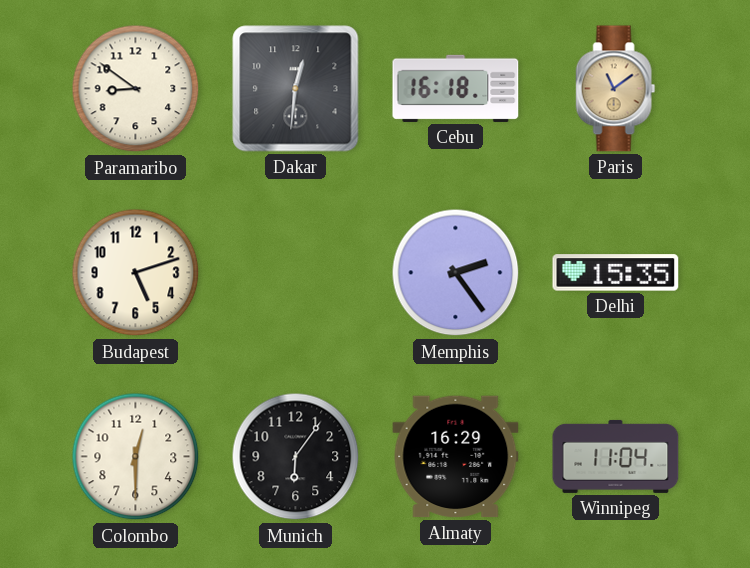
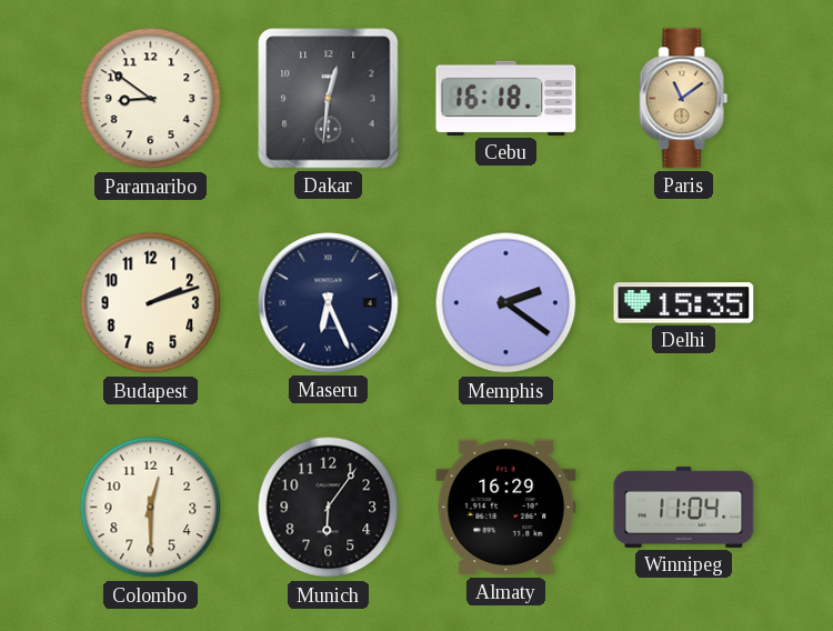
Budapest: 5:12 -> 2:12
Maseru: none -> 6:26
Memphis: 2:24 -> 2:21
